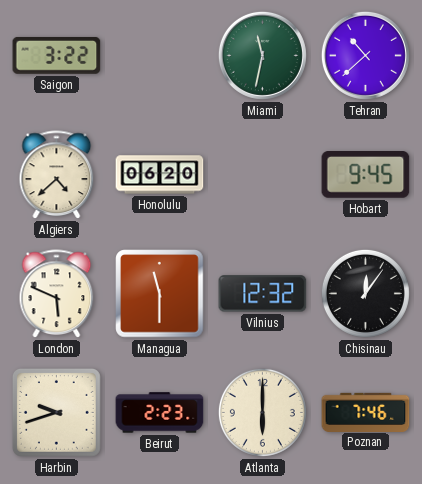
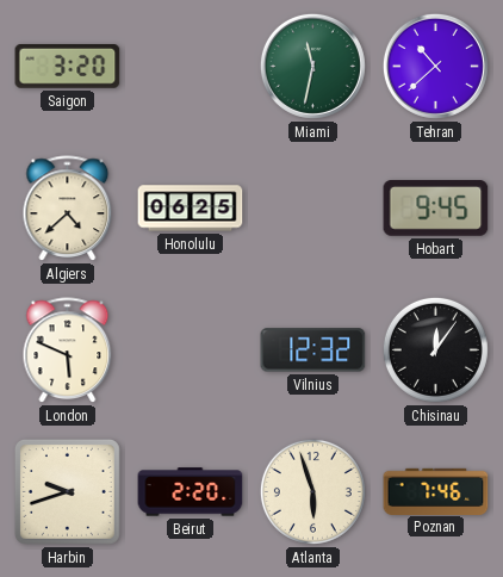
Saigon: 3:22 -> 3:20
Honolulu: 06:20 -> 06:25
Managua: 11:30 -> none
Beirut: 2:23 -> 2:20
Atlanta: 6:00 -> 5:57
